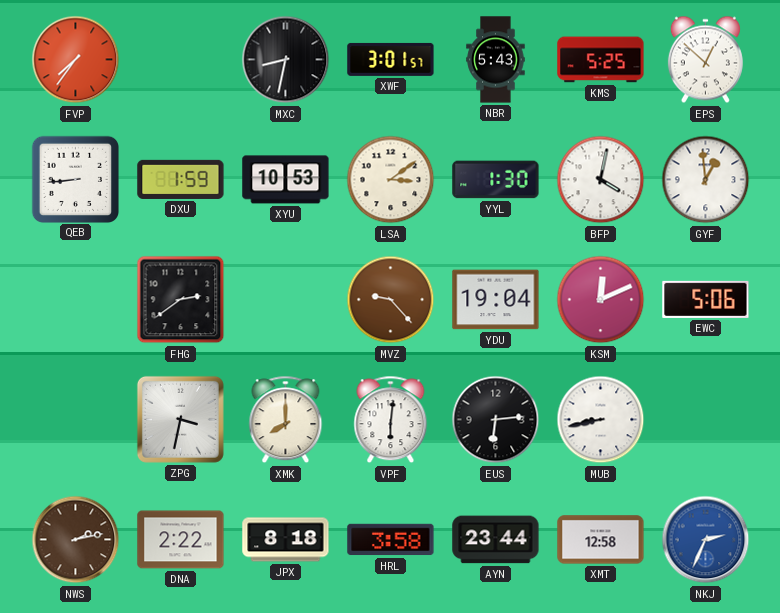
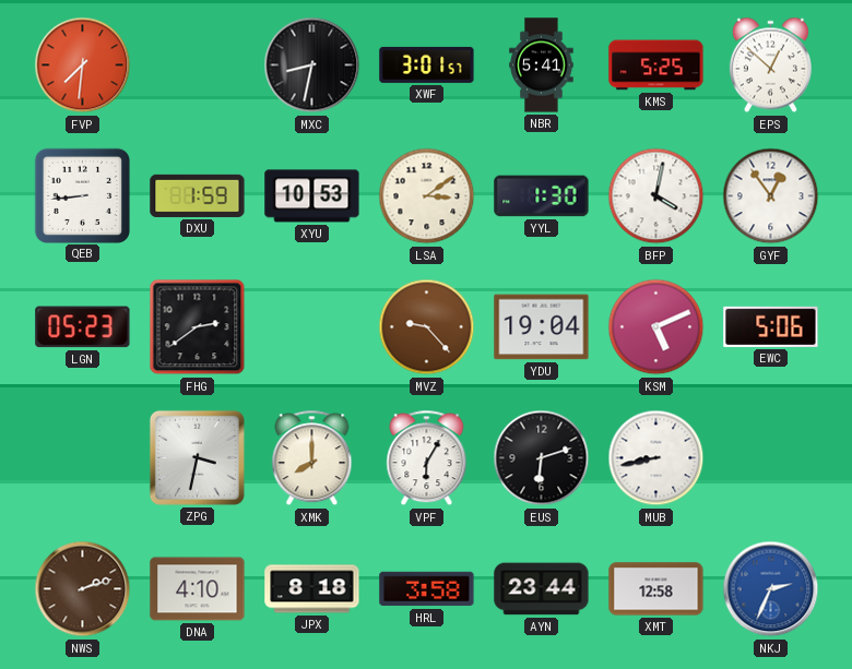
FVP: 7:36 -> 7:31
NBR: 5:43 -> 5:41
GYF: 12:59 -> 12:54
LGN: none -> 05:23
KSM: 12:11 -> 5:11
VPF: 6:01 -> 6:05
EUS: 6:14 -> 6:12
NWS: 2:13 -> 2:12
DNA: 2:22 -> 4:10
